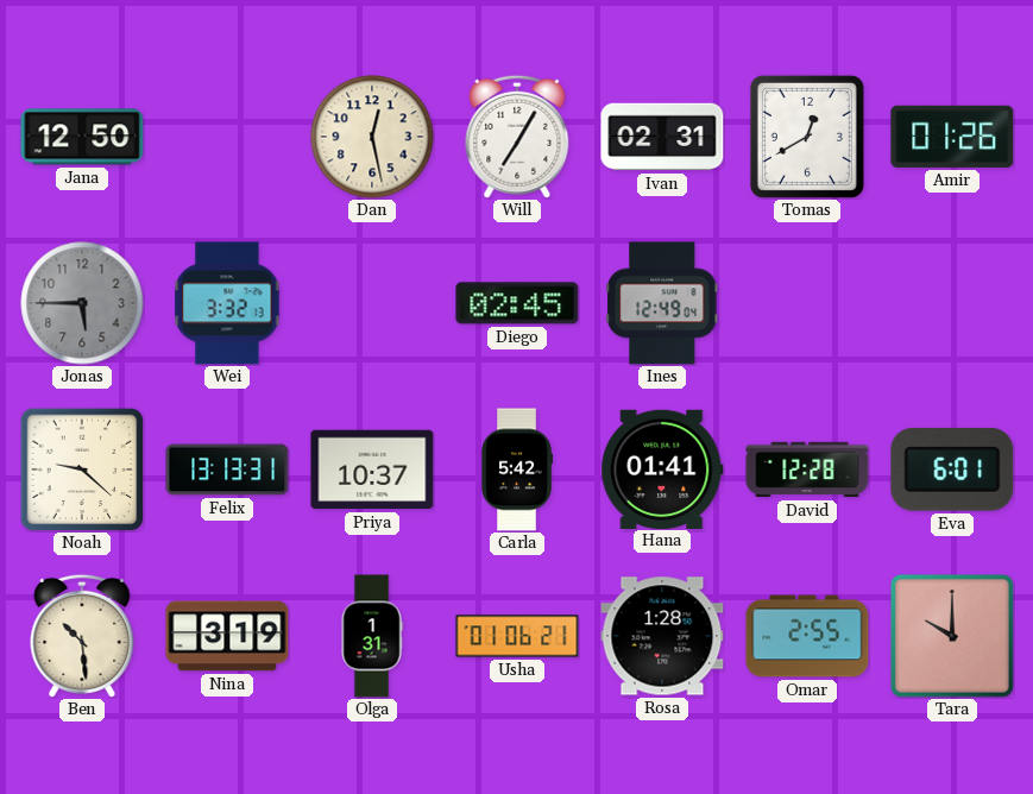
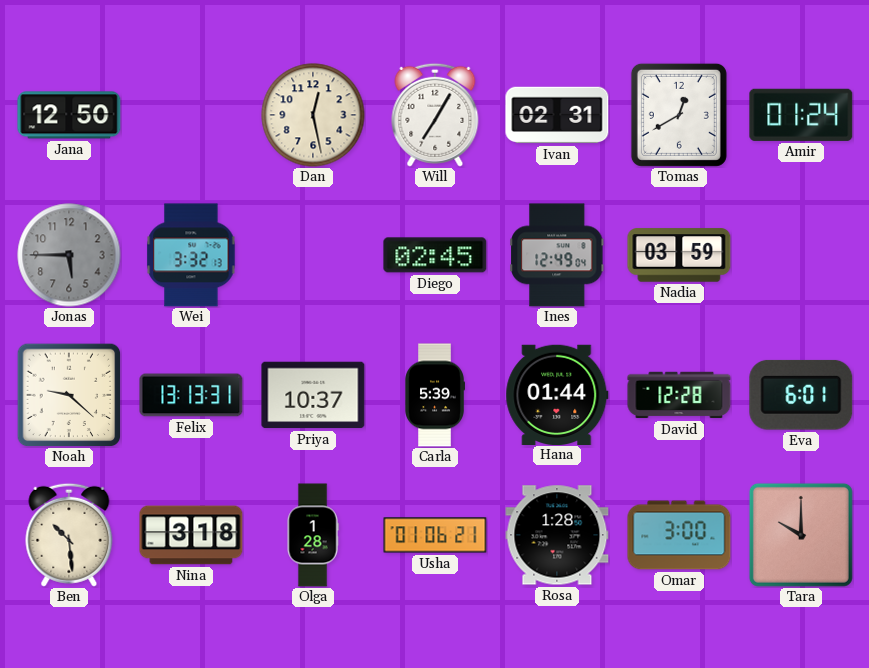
Amir: 01:26 -> 01:24
Nadia: none -> 03:59
Carla: 5:42 -> 5:39
Hana: 01:41 -> 01:44
Nina: 3:19 -> 3:18
Olga: 1:31 -> 1:28
Omar: 2:55 -> 3:00
